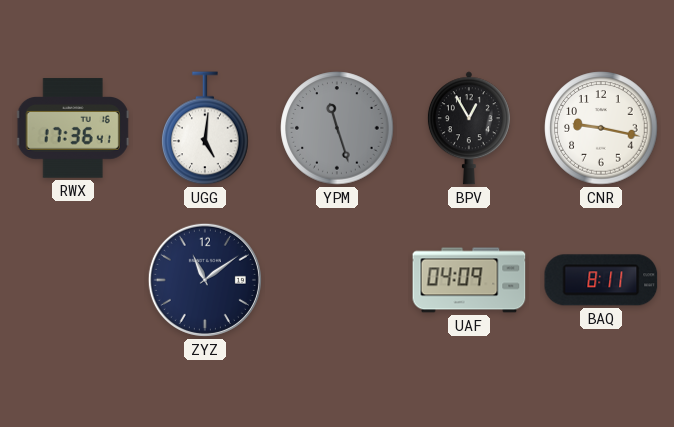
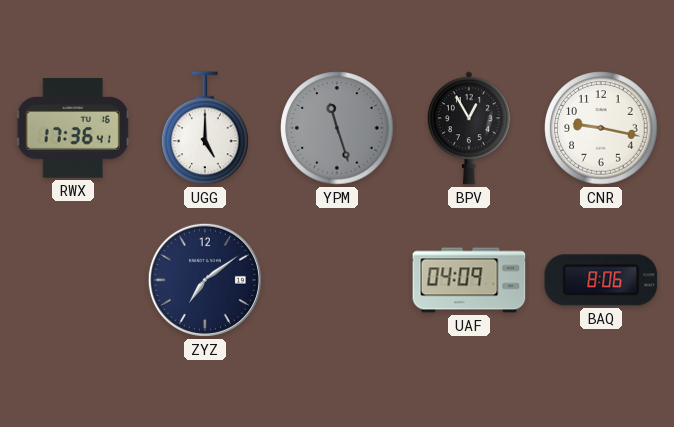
UGG: 5:01 -> 5:00
ZYZ: 11:09 -> 7:09
BAQ: 8:11 -> 8:06
